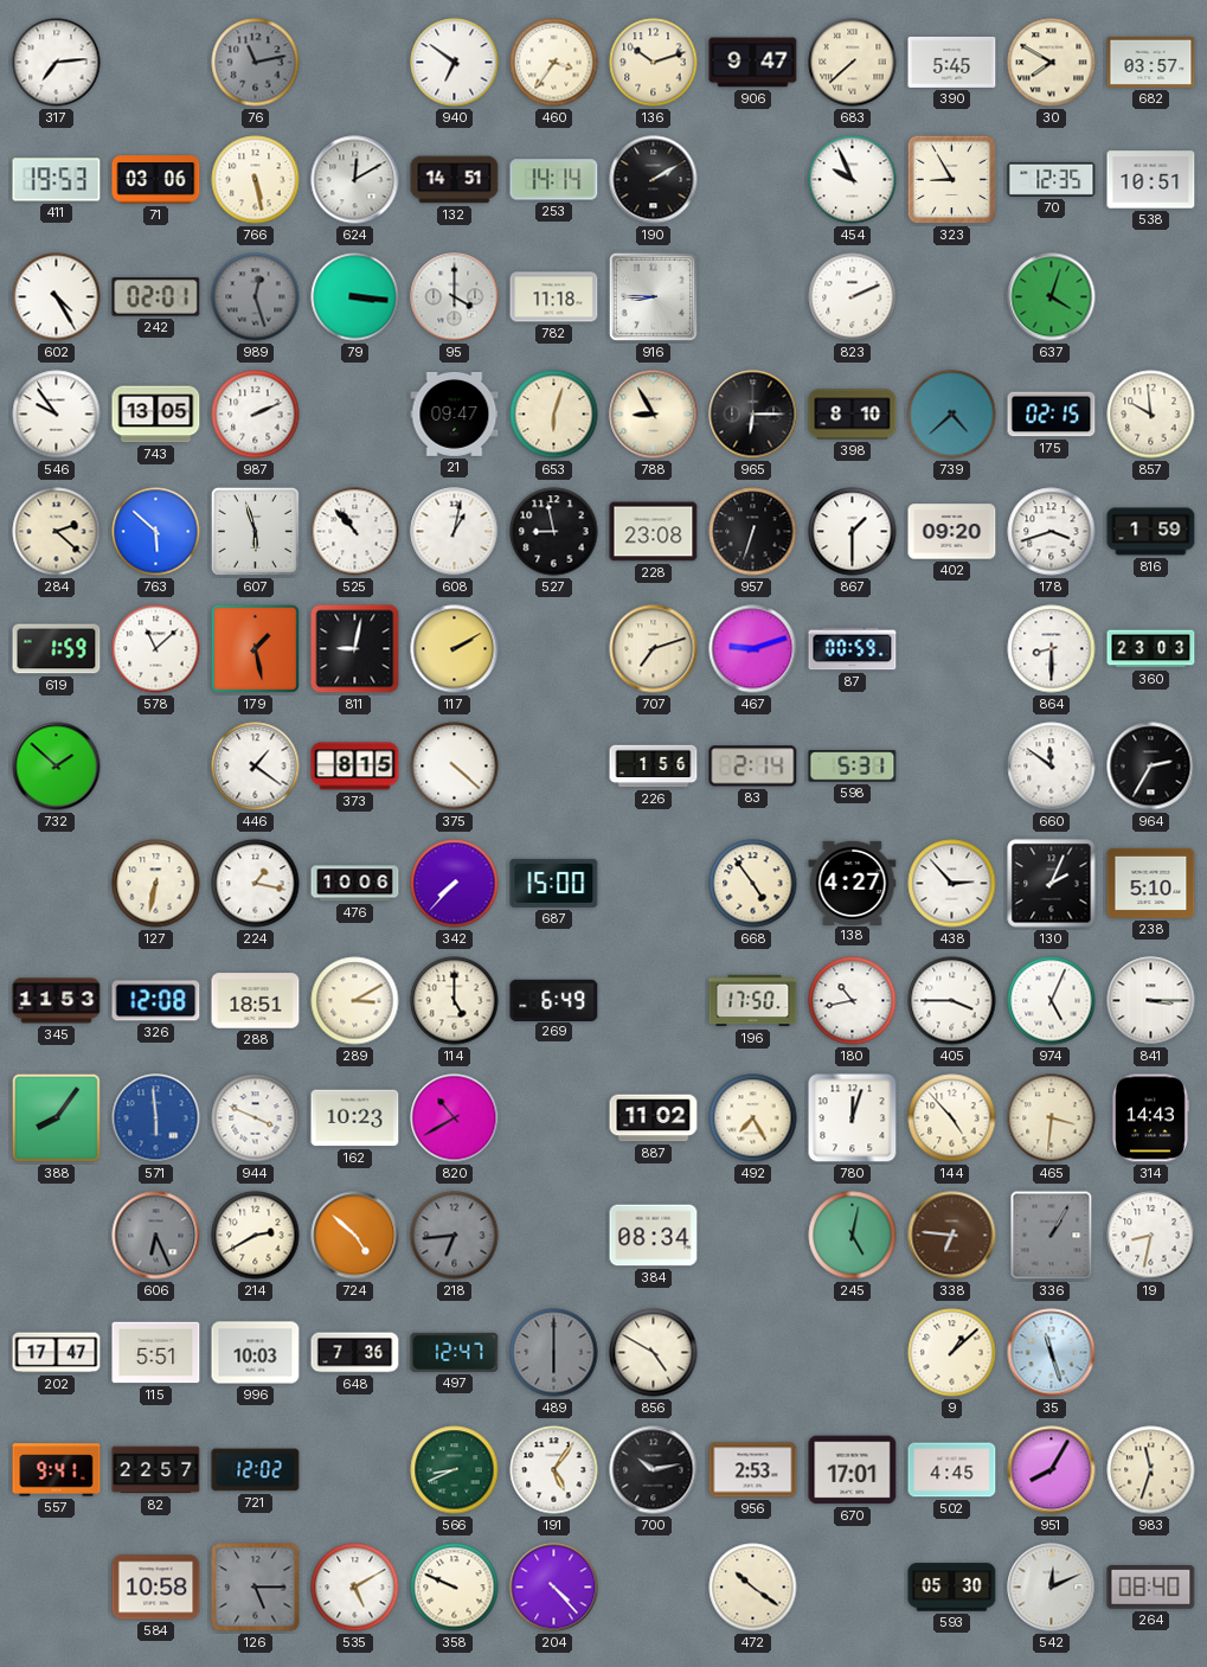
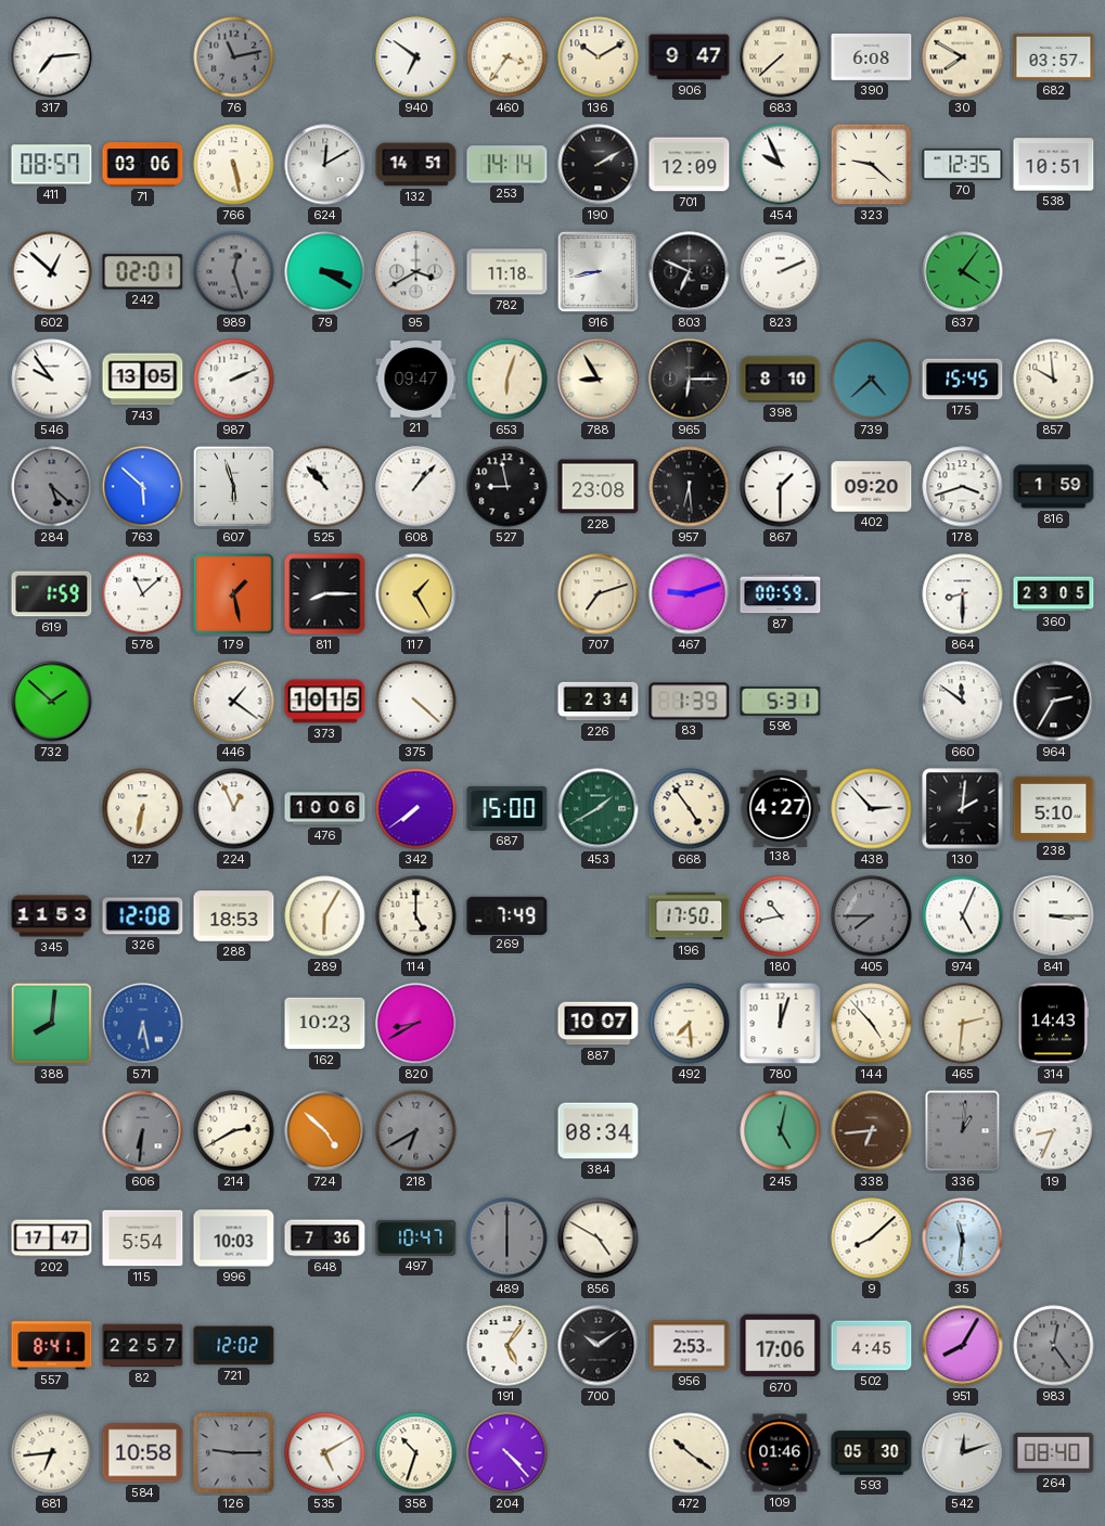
136: 10:12 -> 10:10
390: 5:45 -> 6:08
411: 19:53 -> 08:57
701: none -> 12:09
323: 8:55 -> 9:22
602: 4:25 -> 12:52
79: 3:16 -> 3:20
95: 4:00 -> 3:40
916: 8:45 -> 8:43
803: none -> 6:49
637: 4:03 -> 4:06
175: 02:15 -> 15:45
284: 2:22 -> 5:22
284 dial: cream -> grey
608: 1:02 -> 1:07
957: 6:33 -> 6:29
811: 9:02 -> 8:15
117: 2:10 -> 1:25
360: 23:03 -> 23:05
373: 8:15 -> 10:15
226: 1:56 -> 2:34
83: 2:14 -> 1:39
224: 1:17 -> 12:56
342: 7:37 -> 7:39
453: none -> 1:40
130: 2:04 -> 2:01
288: 18:51 -> 18:53
289: 3:10 -> 6:05
269: 6:49 -> 7:49
405: 3:45 -> 7:45
405 dial: white -> grey
388: 8:06 -> 8:01
571: 5:59 -> 6:28
944: 3:49 -> none
820: 10:40 -> 8:40
887: 11:02 -> 10:07
492: 7:25 -> 7:29
465: 3:31 -> 2:31
606: 6:26 -> 6:31
218: 6:44 -> 6:40
338: 6:46 -> 6:44
336: 1:05 -> 1:01
19: 8:32 -> 8:34
115: 5:51 -> 5:54
497: 12:47 -> 10:47
9: 1:08 -> 8:08
35: 11:27 -> 11:31
557: 9:41 -> 8:41
566: 8:41 -> none
700: 10:13 -> 10:09
670: 17:01 -> 17:06
983: 11:33 -> 12:24
983 dial: cream -> grey
681: none -> 6:44
126: 5:15 -> 9:15
358: 9:49 -> 10:33
109: none -> 01:46
542: 12:11 -> 12:12
